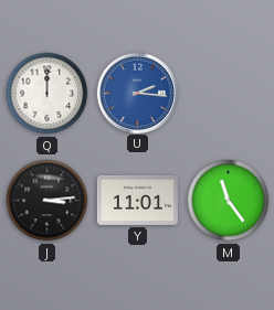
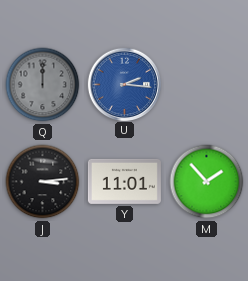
Q dial: white -> grey
M: 11:24 -> 1:53
